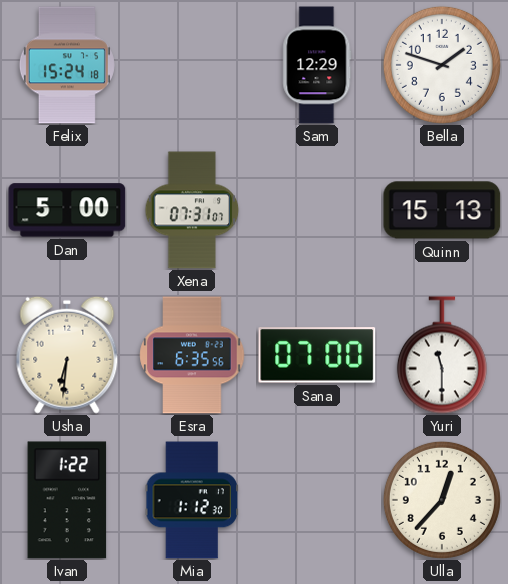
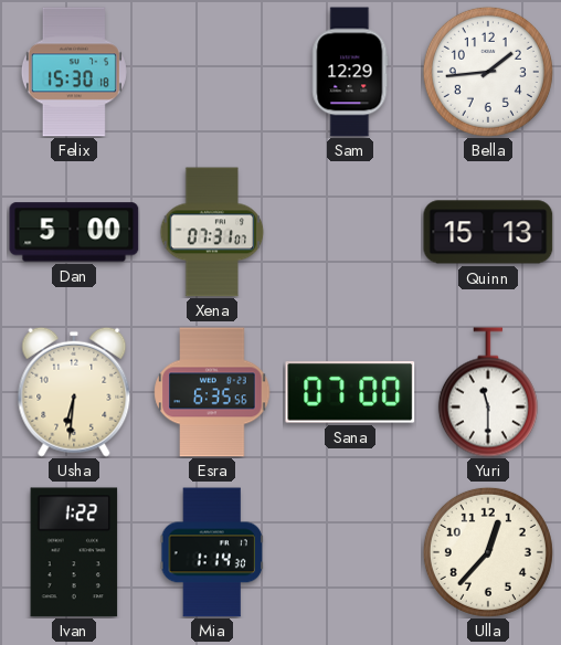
Felix: 15:24 -> 15:30
Bella: 1:48 -> 1:44
Mia: 1:12 -> 1:14
